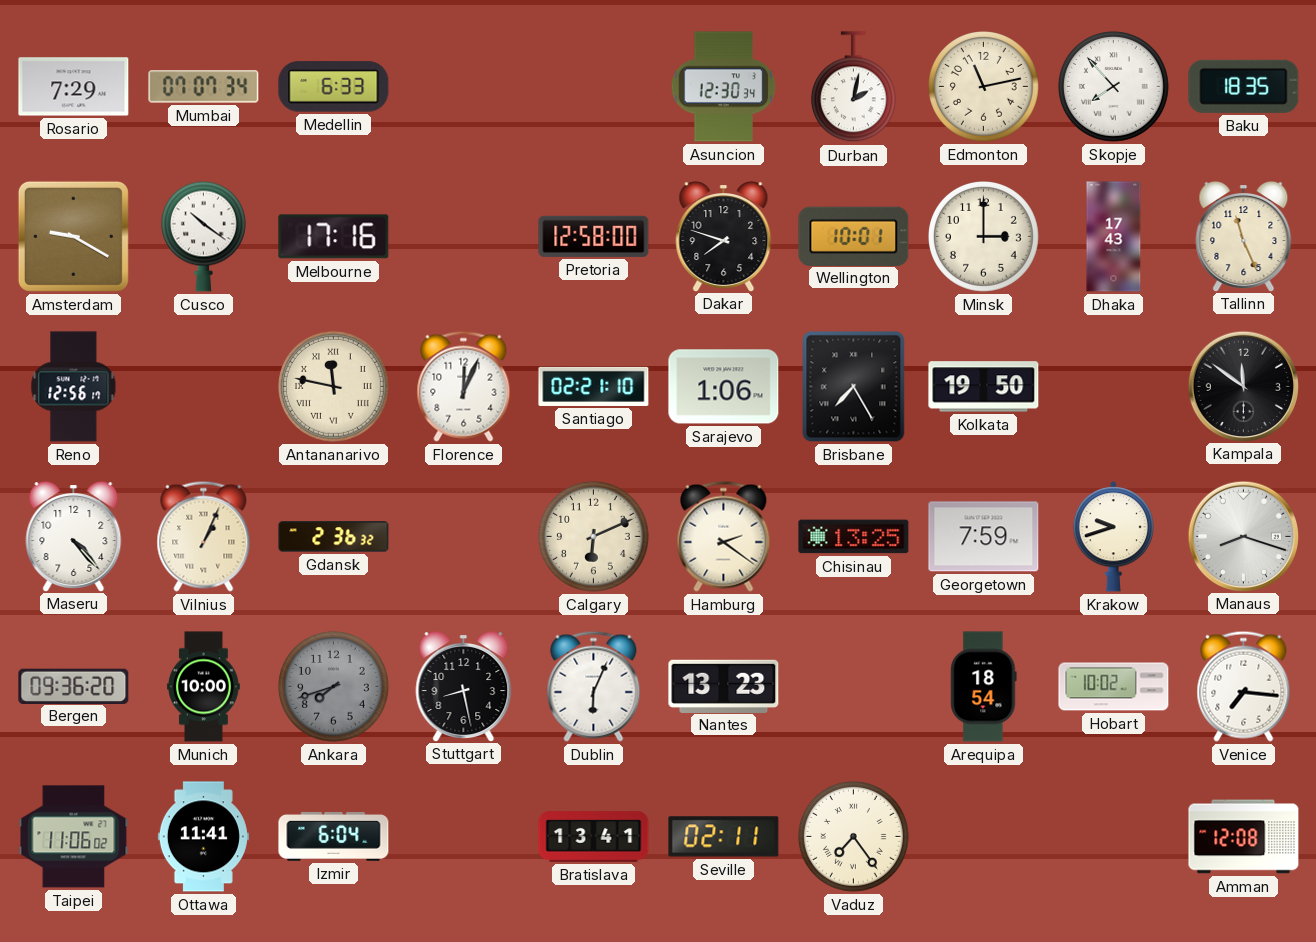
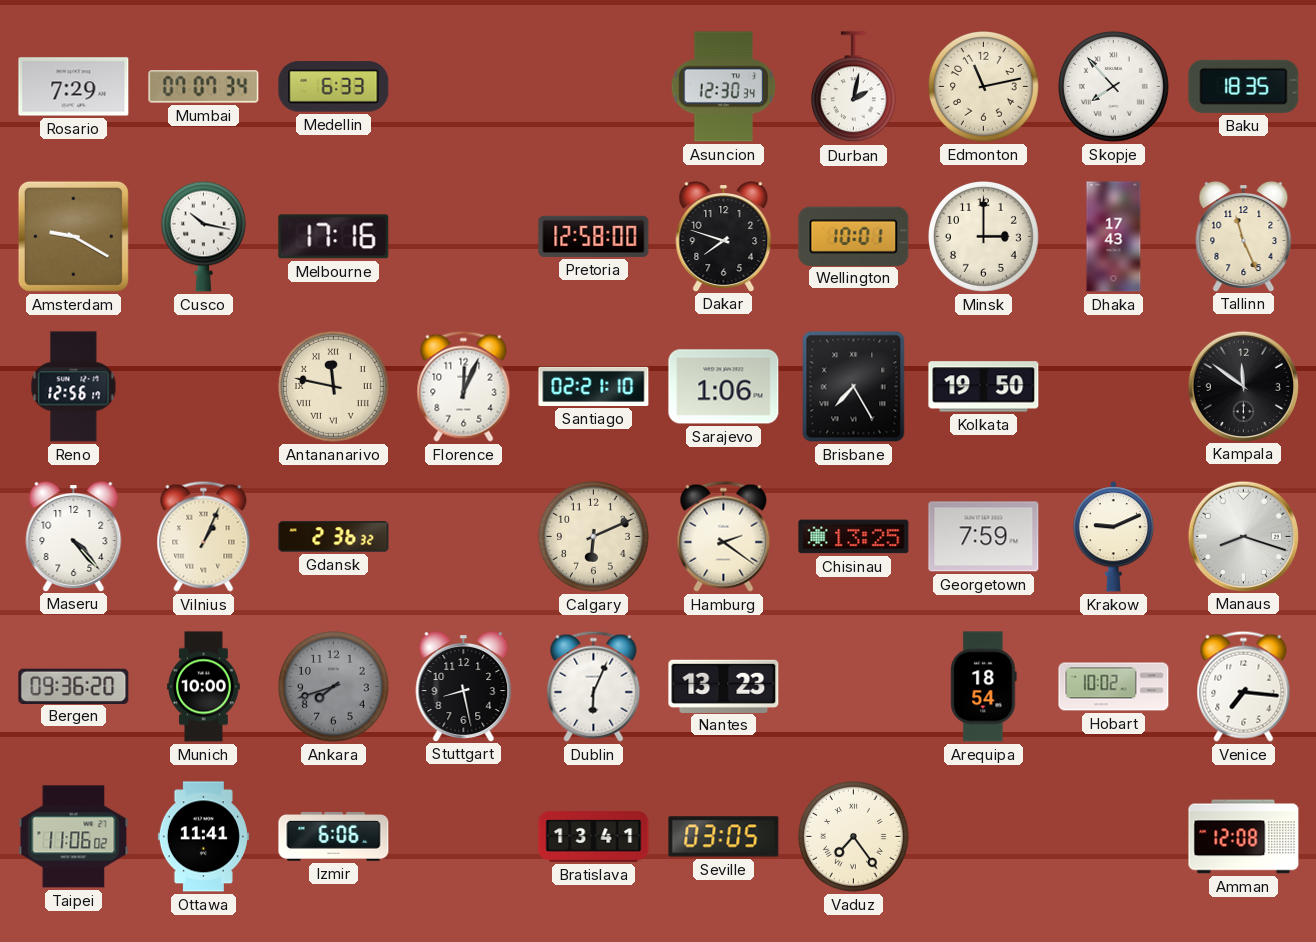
Cusco: 10:21 -> 10:17
Krakow: 9:42 -> 9:11
Izmir: 6:04 -> 6:06
Seville: 02:11 -> 03:05
